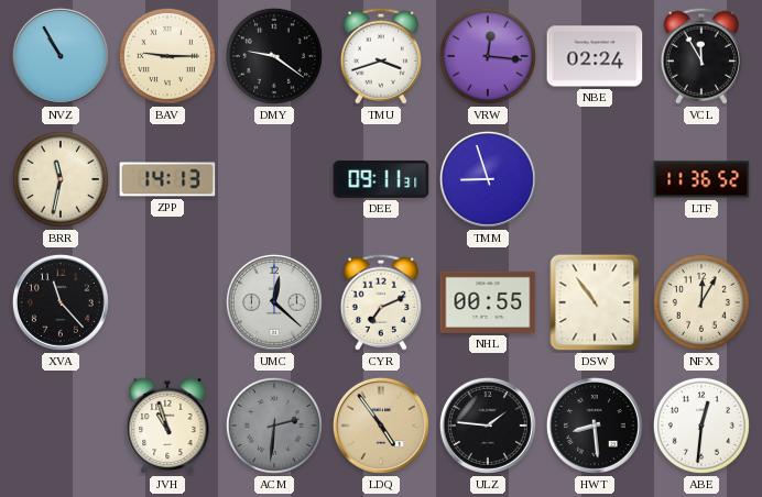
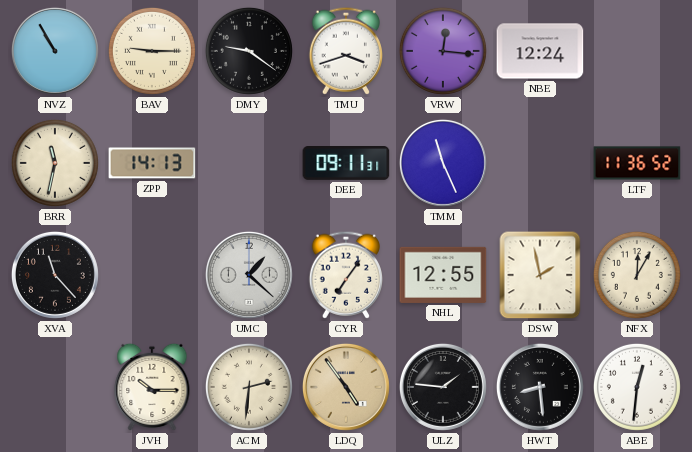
NBE: 02:24 -> 12:24
VCL: 11:55 -> none
TMM: 8:57 -> 11:26
UMC: 12:22 -> 1:22
CYR: 7:11 -> 7:06
NHL: 00:55 -> 12:55
DSW: 10:54 -> 1:58
JVH: 10:57 -> 10:15
ACM dial: grey -> cream
